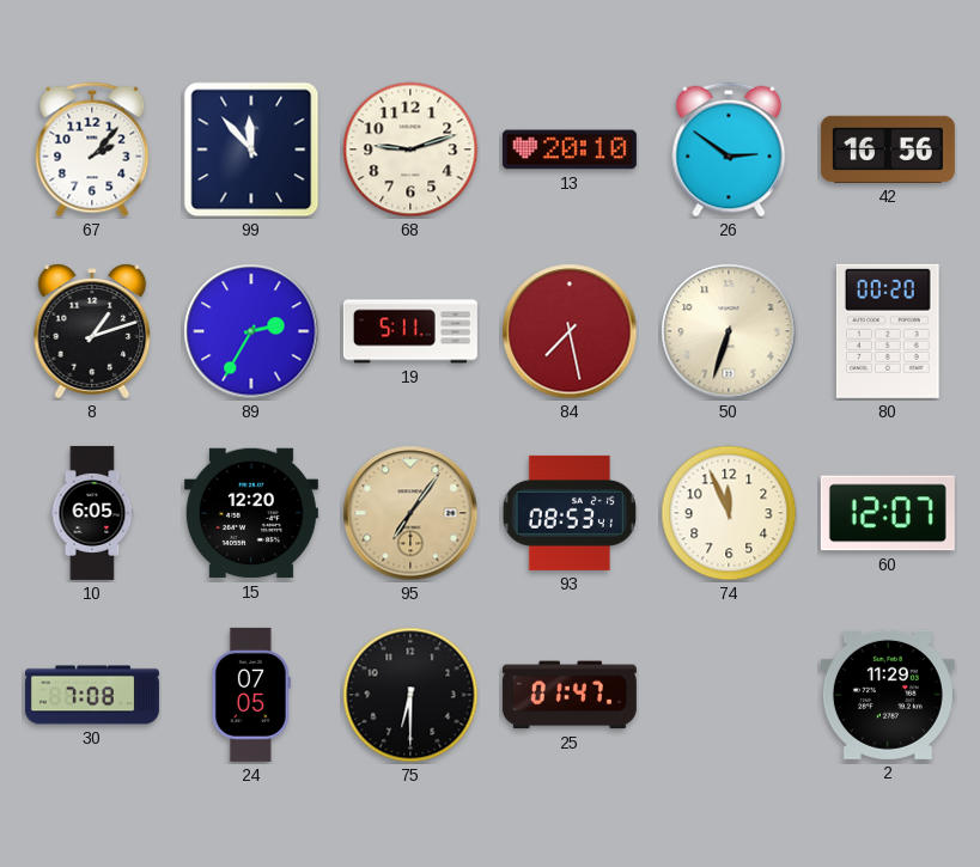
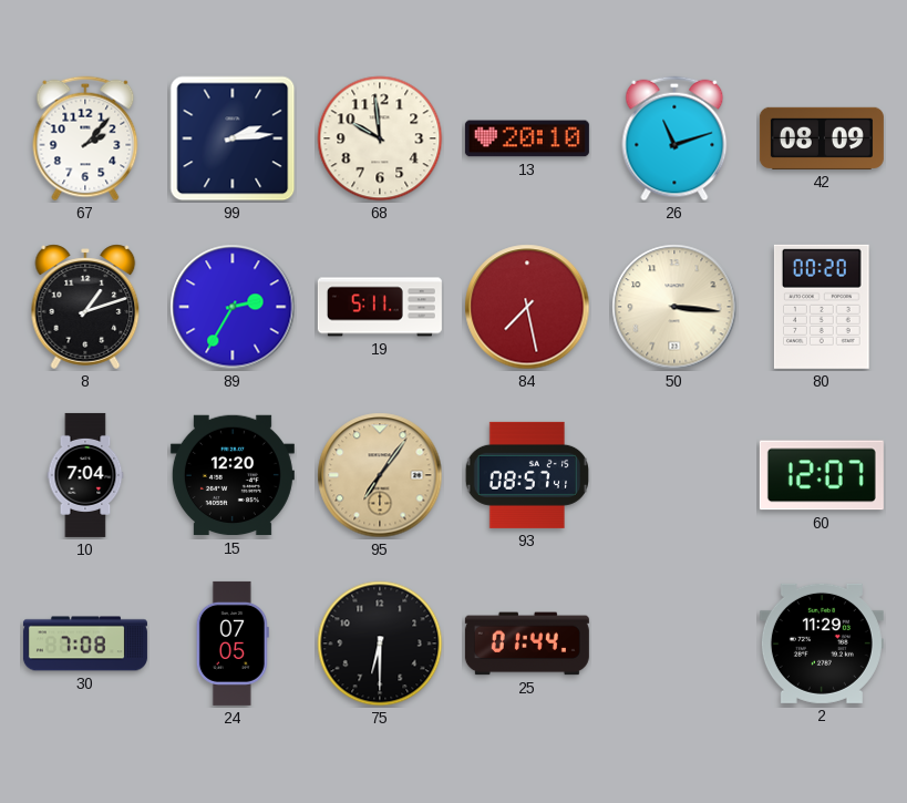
99: 11:53 -> 2:14
68: 9:12 -> 9:59
26: 2:51 -> 11:12
42: 16:56 -> 08:09
50: 6:33 -> 3:16
10: 6:05 -> 7:04
93: 08:53 -> 08:57
74: 11:56 -> none
25: 01:47 -> 01:44
